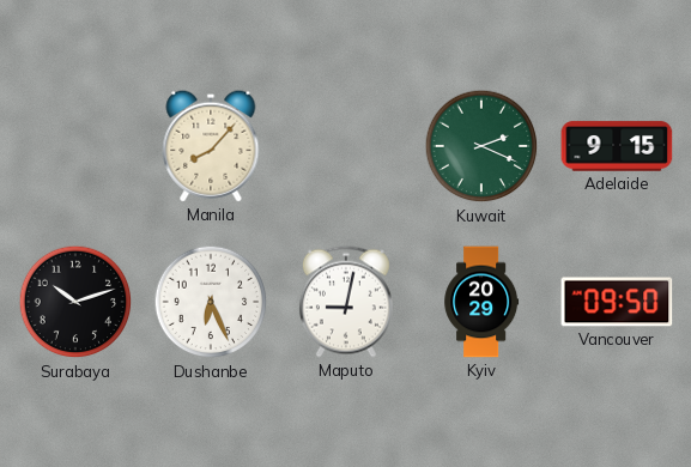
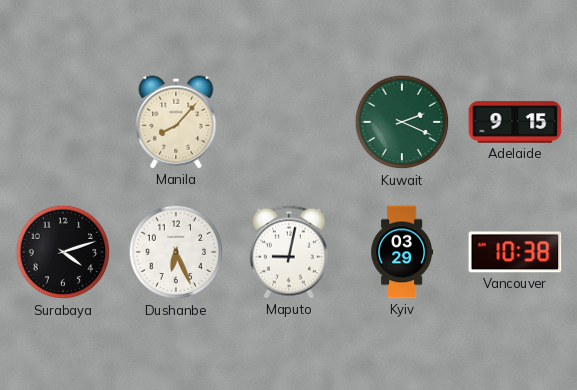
Surabaya: 10:12 -> 4:12
Kyiv: 20:29 -> 03:29
Vancouver: 09:50 -> 10:38
